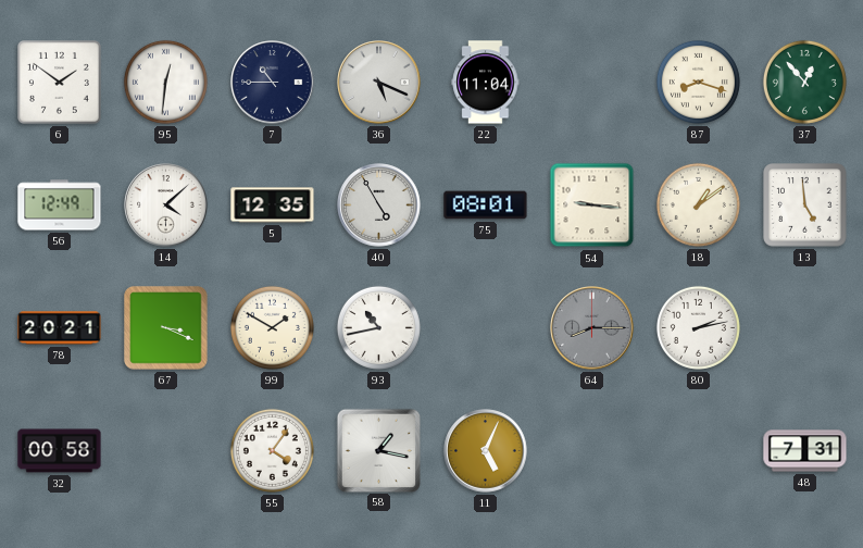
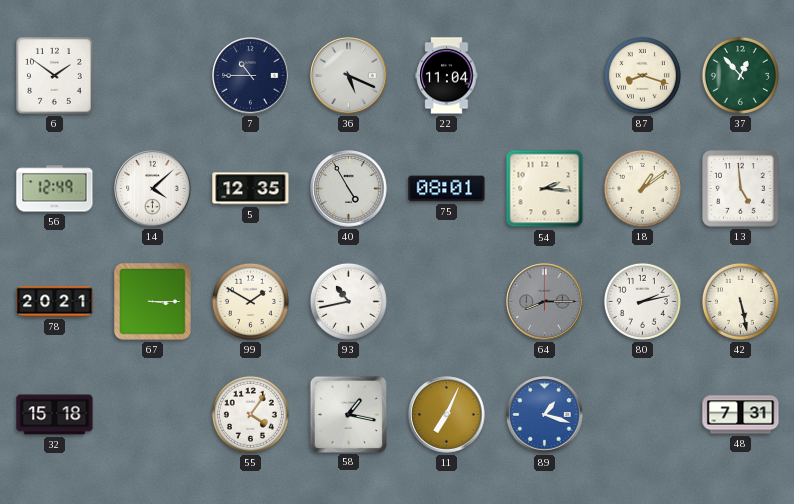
95: 12:31 -> none
54: 9:16 -> 2:16
67: 3:19 -> 3:15
42: none -> 5:28
32: 00:58 -> 15:18
11: 5:04 -> 7:04
89: none -> 1:18
